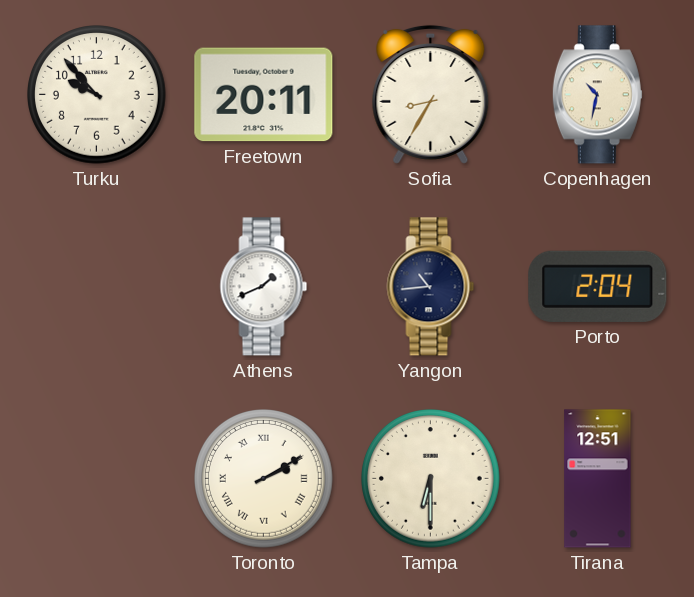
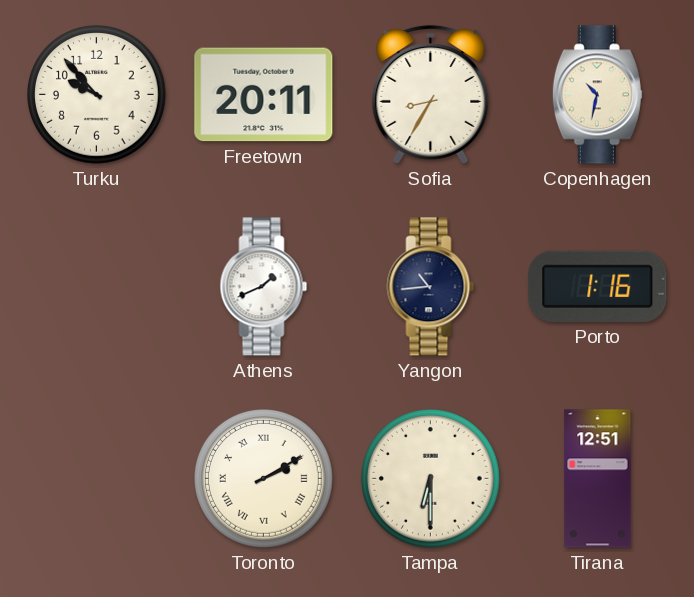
Porto: 2:04 -> 1:16
